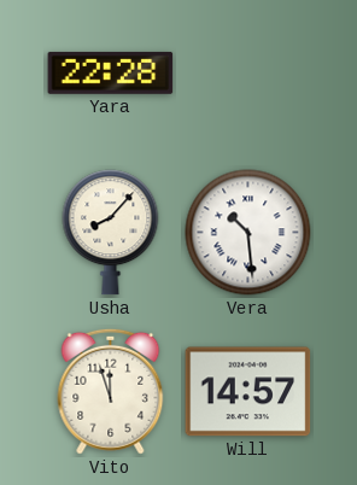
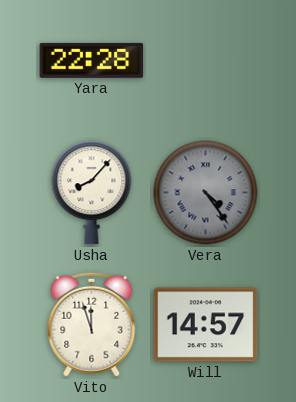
Vera: 10:29 -> 4:24
Vera dial: white -> grey
